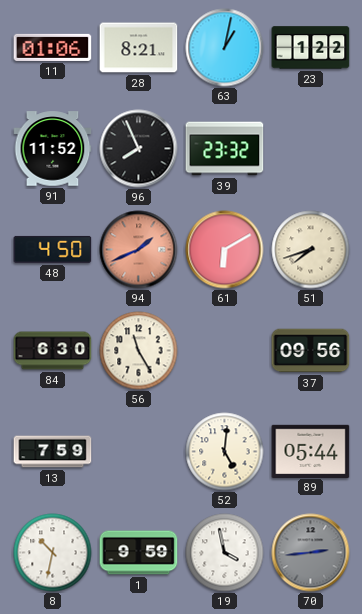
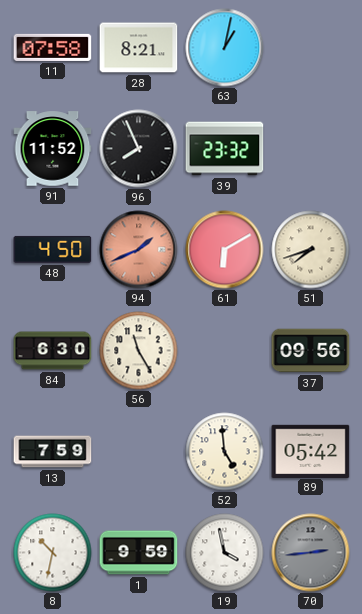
11: 01:06 -> 07:58
23: 1:22 -> none
52: 5:01 -> 4:59
89: 05:44 -> 05:42
